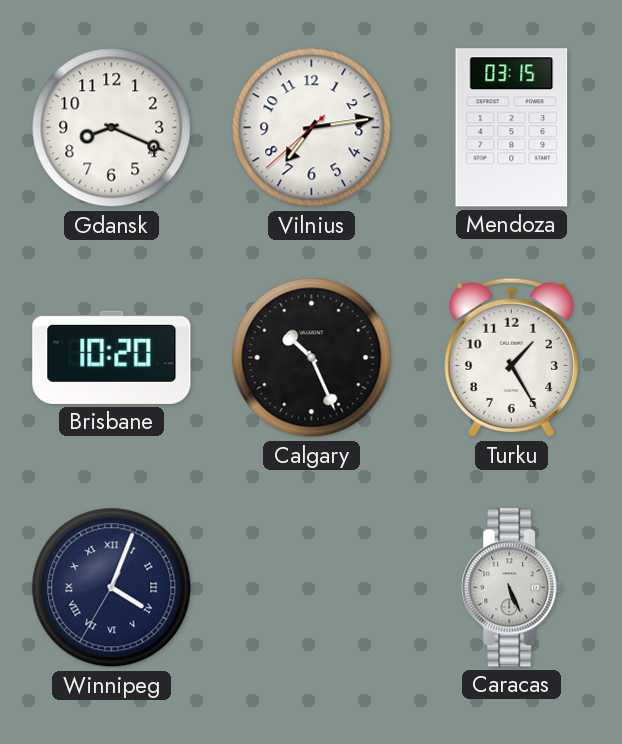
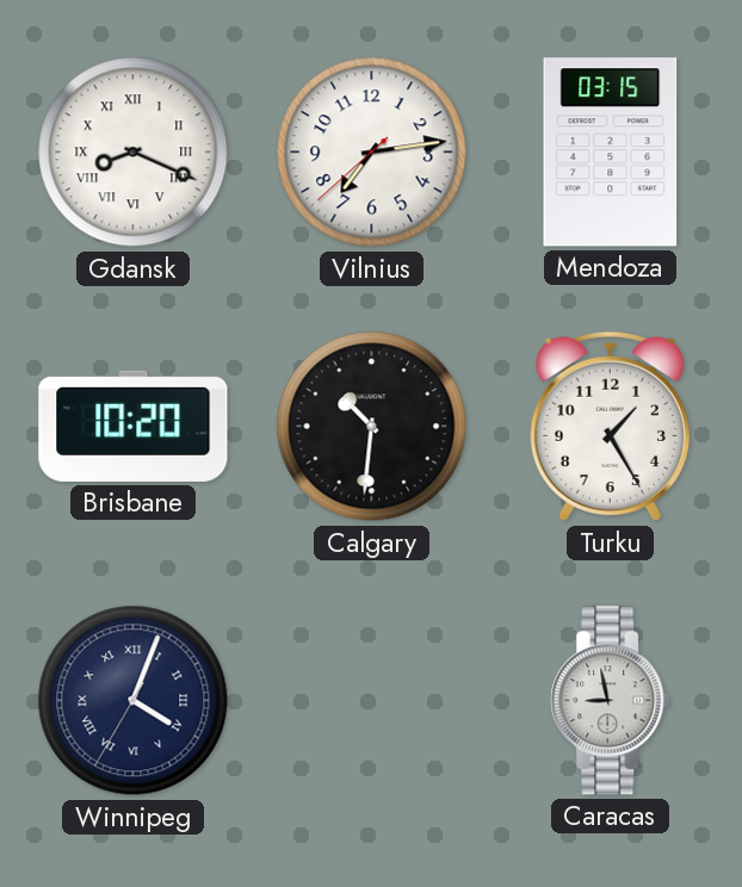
Gdansk numerals: Arabic -> Roman
Calgary: 10:26 -> 10:31
Caracas: 5:26 -> 8:58
